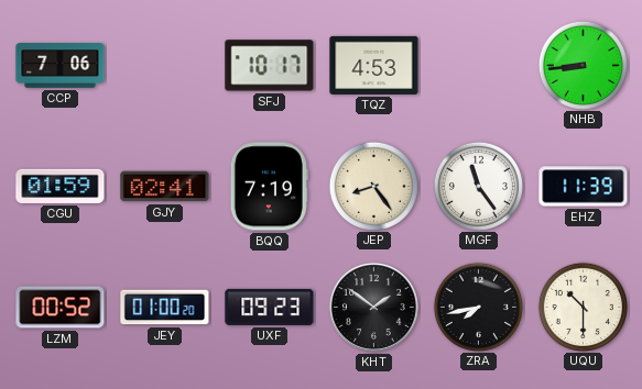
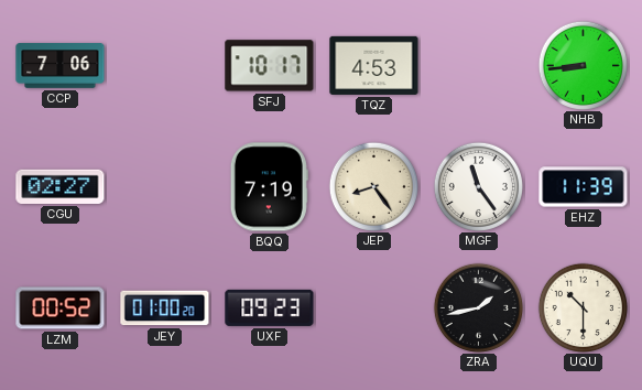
CGU: 01:59 -> 02:27
GJY: 02:41 -> none
KHT: 1:51 -> none
ZRA: 7:43 -> 1:43
